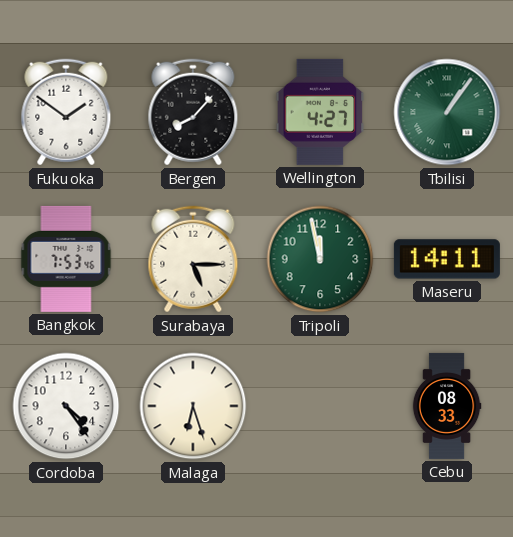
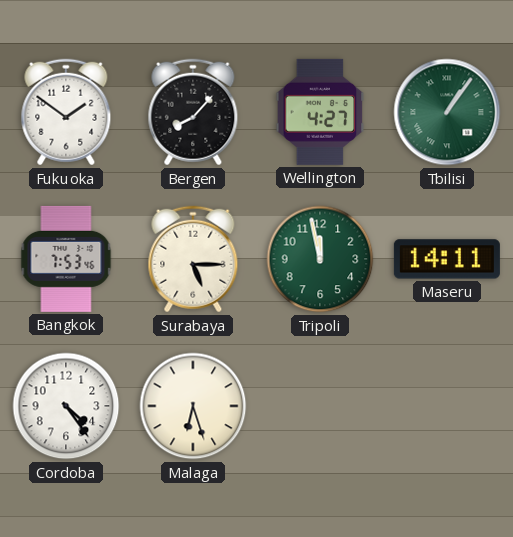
Cebu: 08:33 -> none
